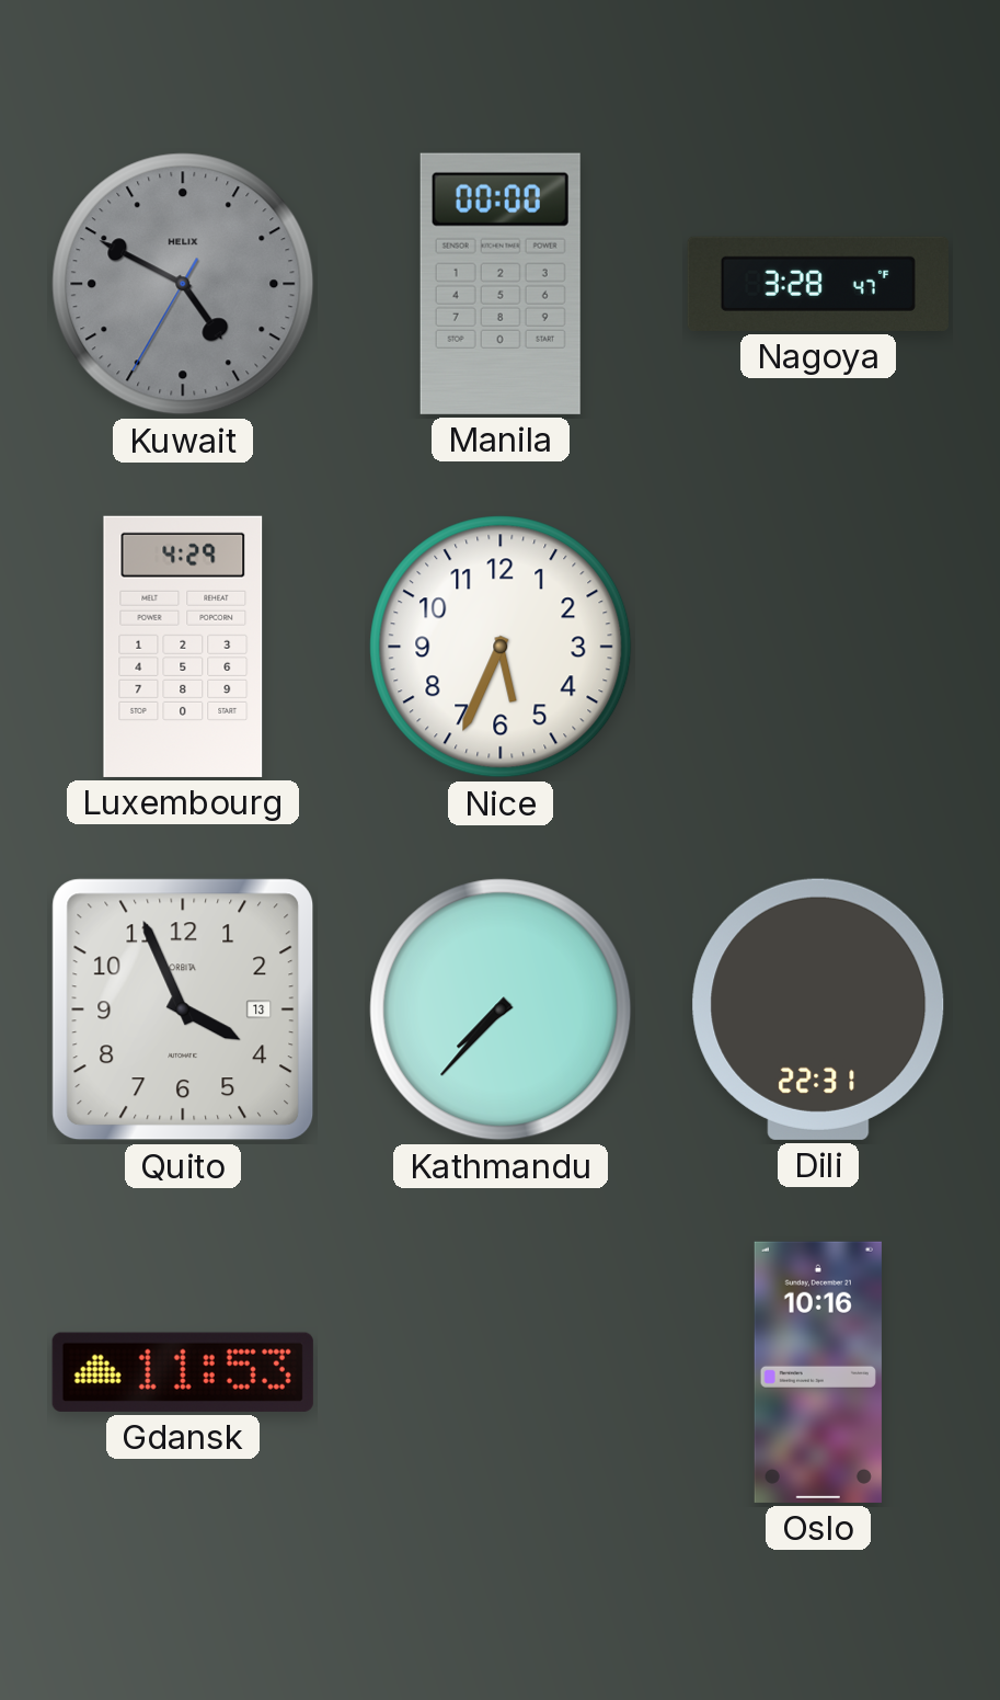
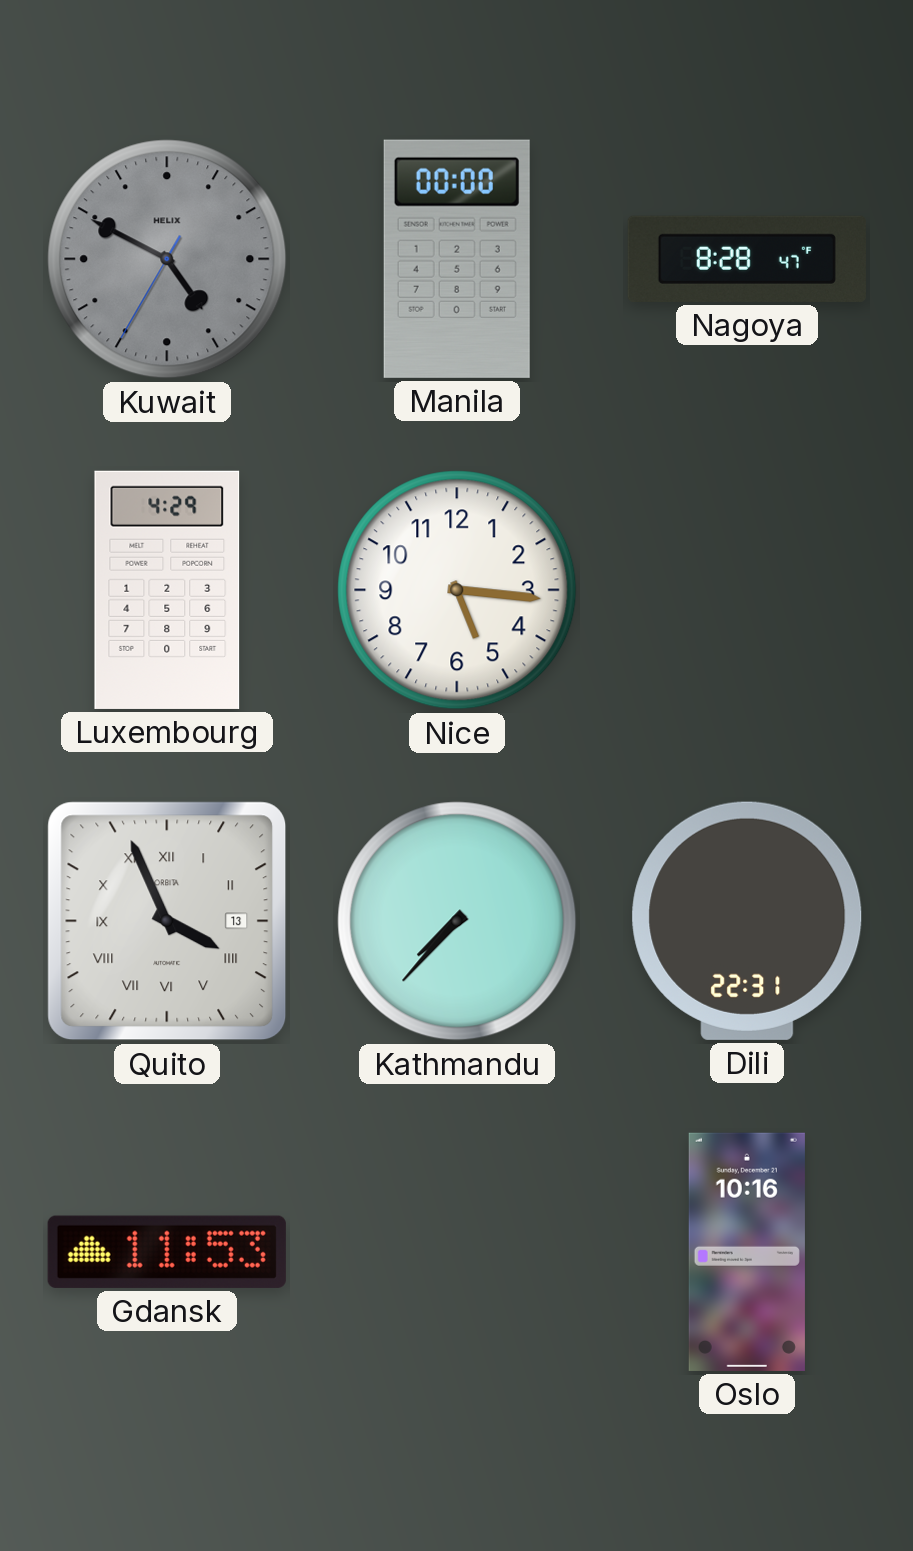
Nagoya: 3:28 -> 8:28
Nice: 5:34 -> 5:16
Quito numerals: Arabic -> Roman
